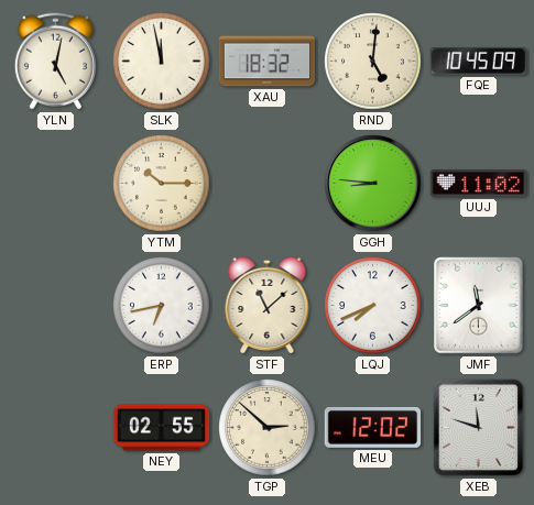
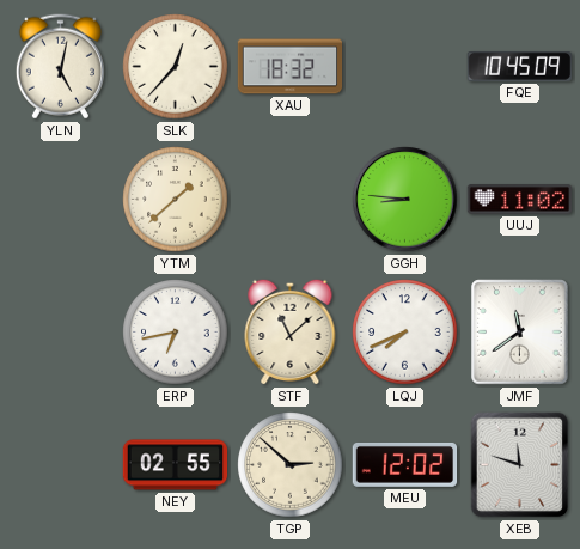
SLK: 11:58 -> 12:37
RND: 5:01 -> none
YTM: 10:15 -> 1:38
